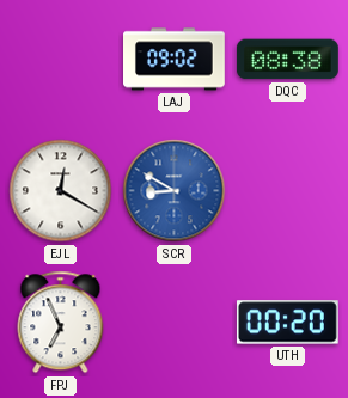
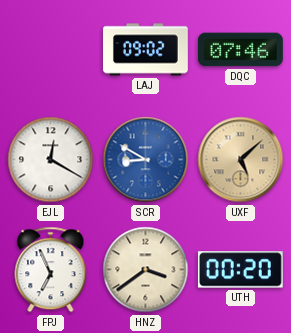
DQC: 08:38 -> 07:46
UXF: none -> 5:08
HNZ: none -> 3:39
